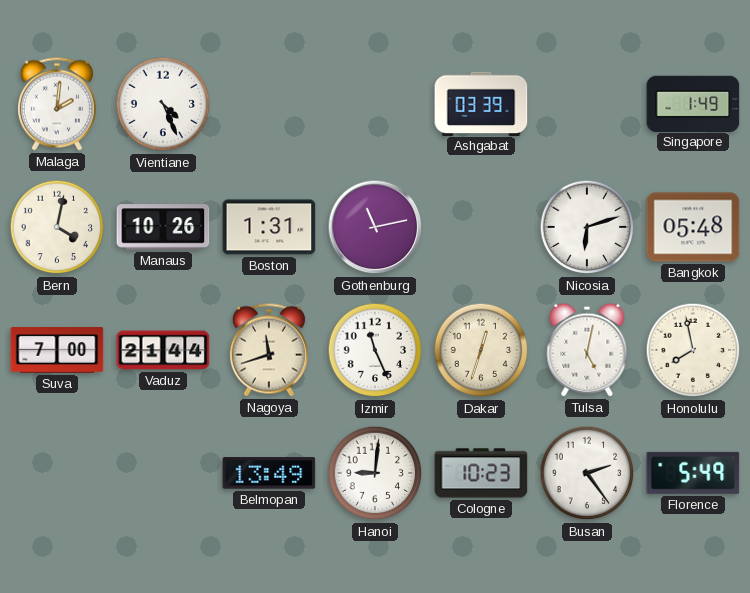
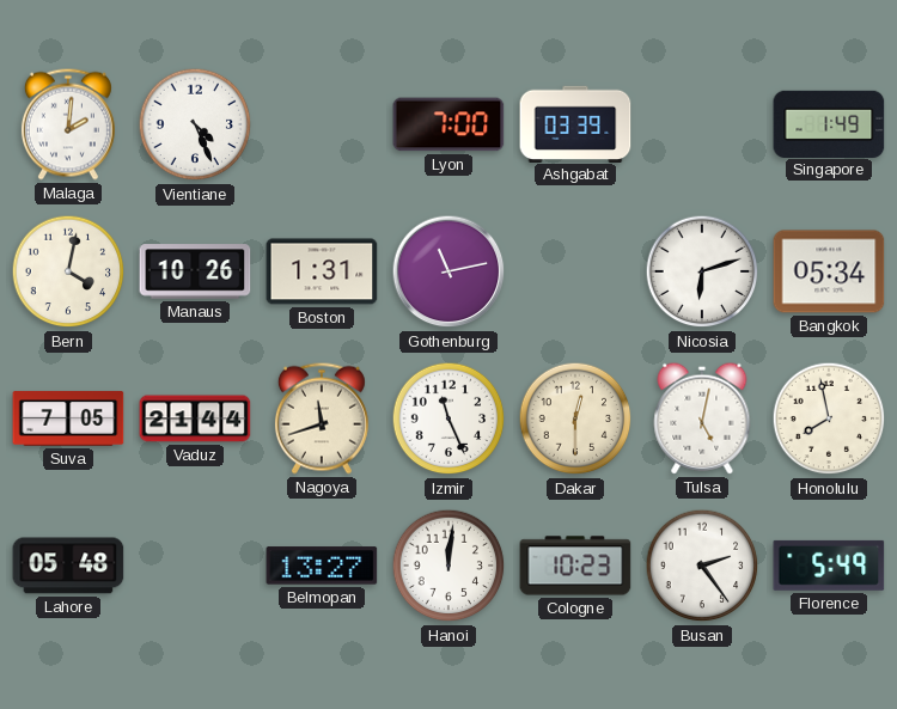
Lyon: none -> 7:00
Bangkok: 05:48 -> 05:34
Suva: 7:00 -> 7:05
Dakar: 12:33 -> 12:30
Lahore: none -> 05:48
Belmopan: 13:49 -> 13:27
Hanoi: 9:01 -> 12:01
